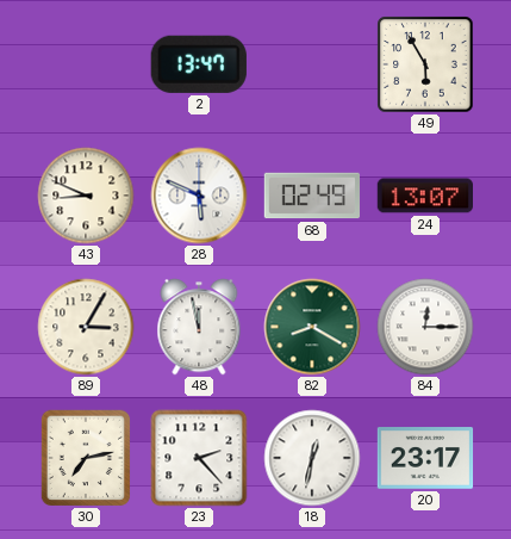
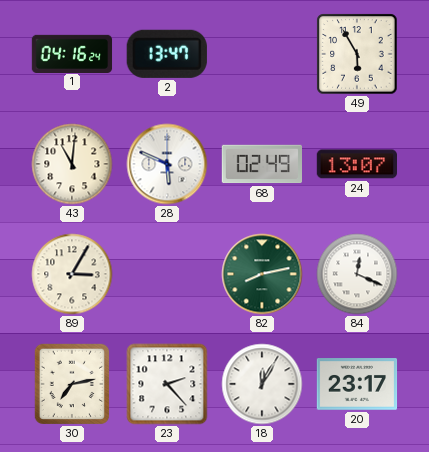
1: none -> 04:16
43: 8:49 -> 11:01
48: 11:58 -> none
82: 8:20 -> 8:13
84: 12:15 -> 12:19
18: 12:32 -> 12:05
